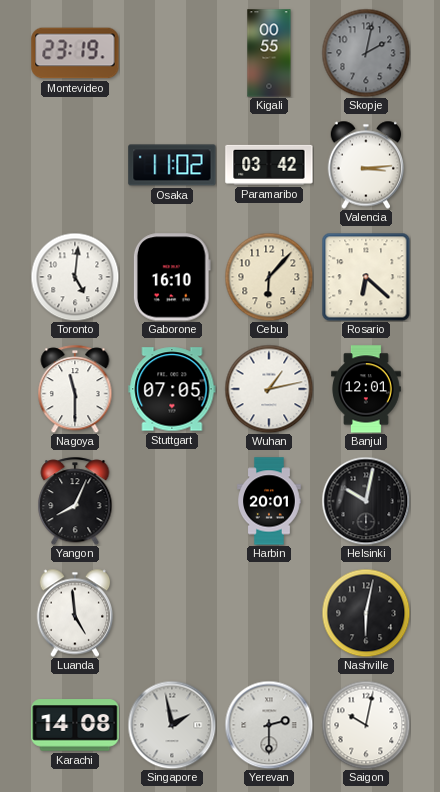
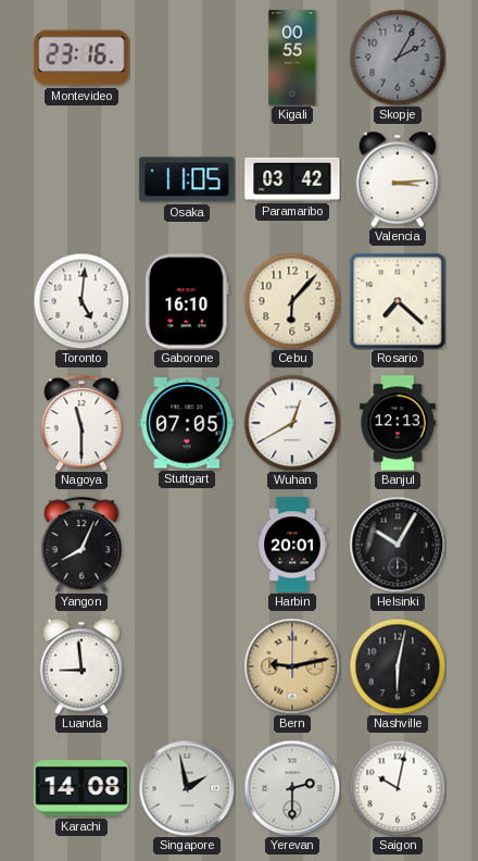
Montevideo: 23:19 -> 23:16
Skopje: 2:02 -> 2:05
Osaka: 11:02 -> 11:05
Rosario: 6:22 -> 7:22
Wuhan: 1:13 -> 12:40
Banjul: 12:01 -> 12:13
Helsinki: 10:02 -> 10:05
Luanda: 4:59 -> 8:59
Bern: none -> 9:13
